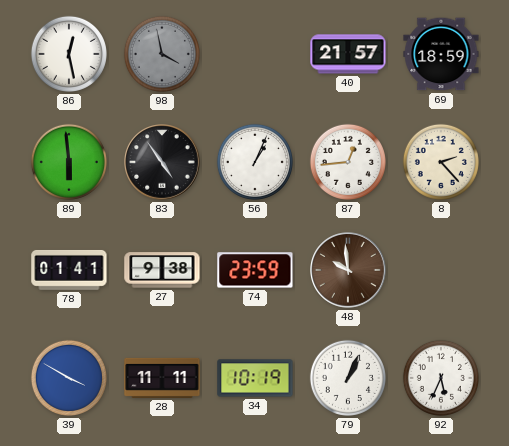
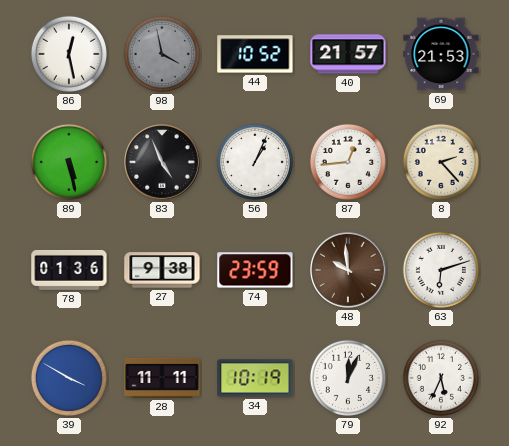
44: none -> 10:52
69: 18:59 -> 21:53
89: 5:59 -> 5:28
83: 4:54 -> 4:56
78: 01:41 -> 01:36
63: none -> 6:12
79: 1:04 -> 12:04
